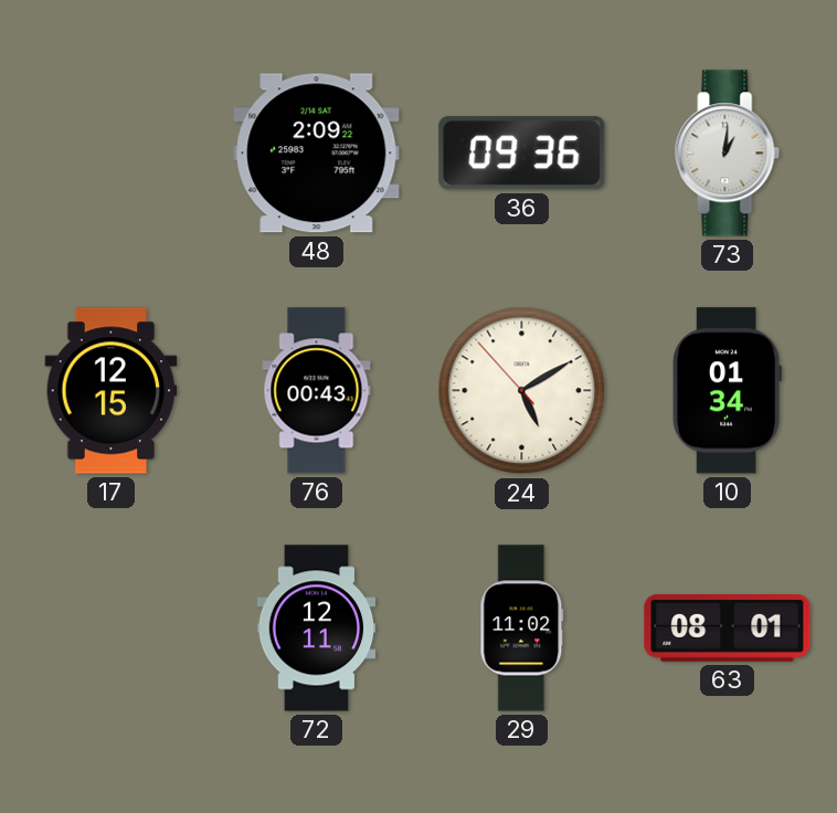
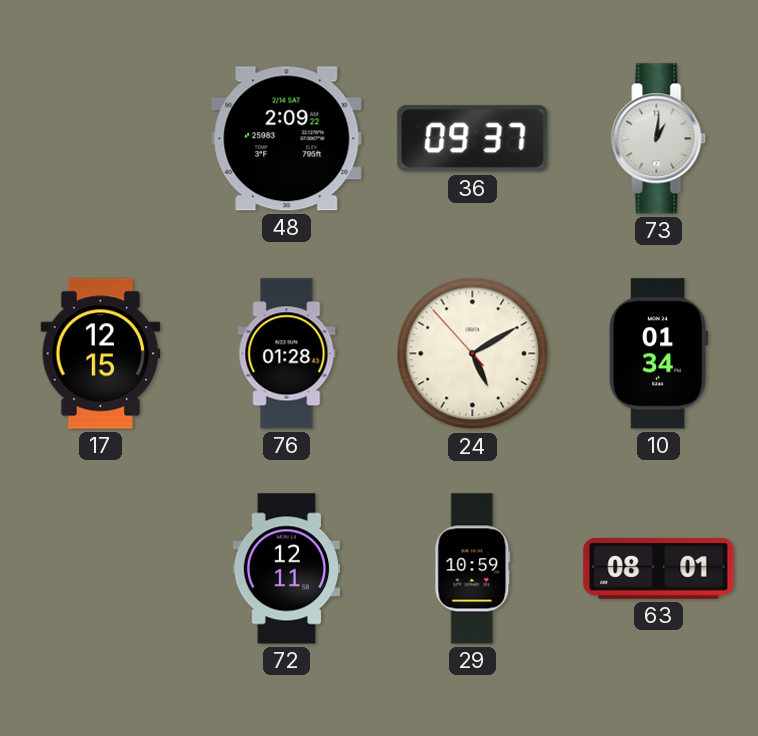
36: 09:36 -> 09:37
76: 00:43 -> 01:28
29: 11:02 -> 10:59
